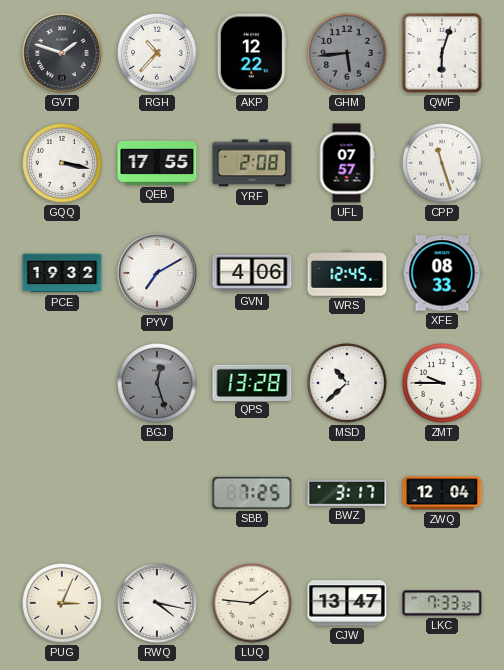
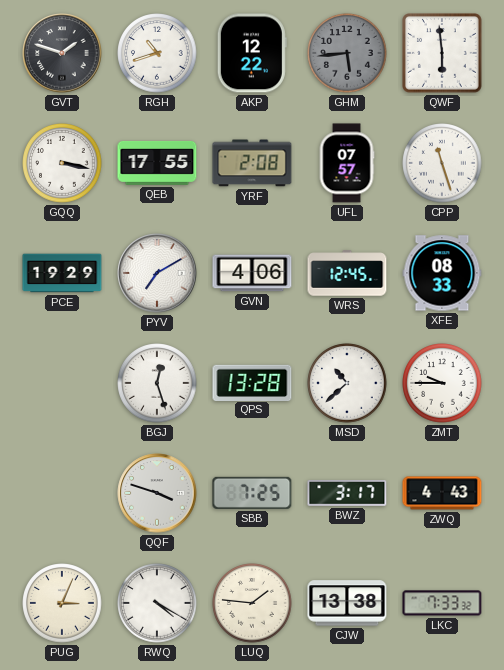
RGH: 10:37 -> 10:42
QWF: 6:03 -> 5:59
PCE: 19:32 -> 19:29
BGJ dial: grey -> white
QQF: none -> 3:48
ZWQ: 12:04 -> 4:43
RWQ: 4:17 -> 4:20
CJW: 13:47 -> 13:38
